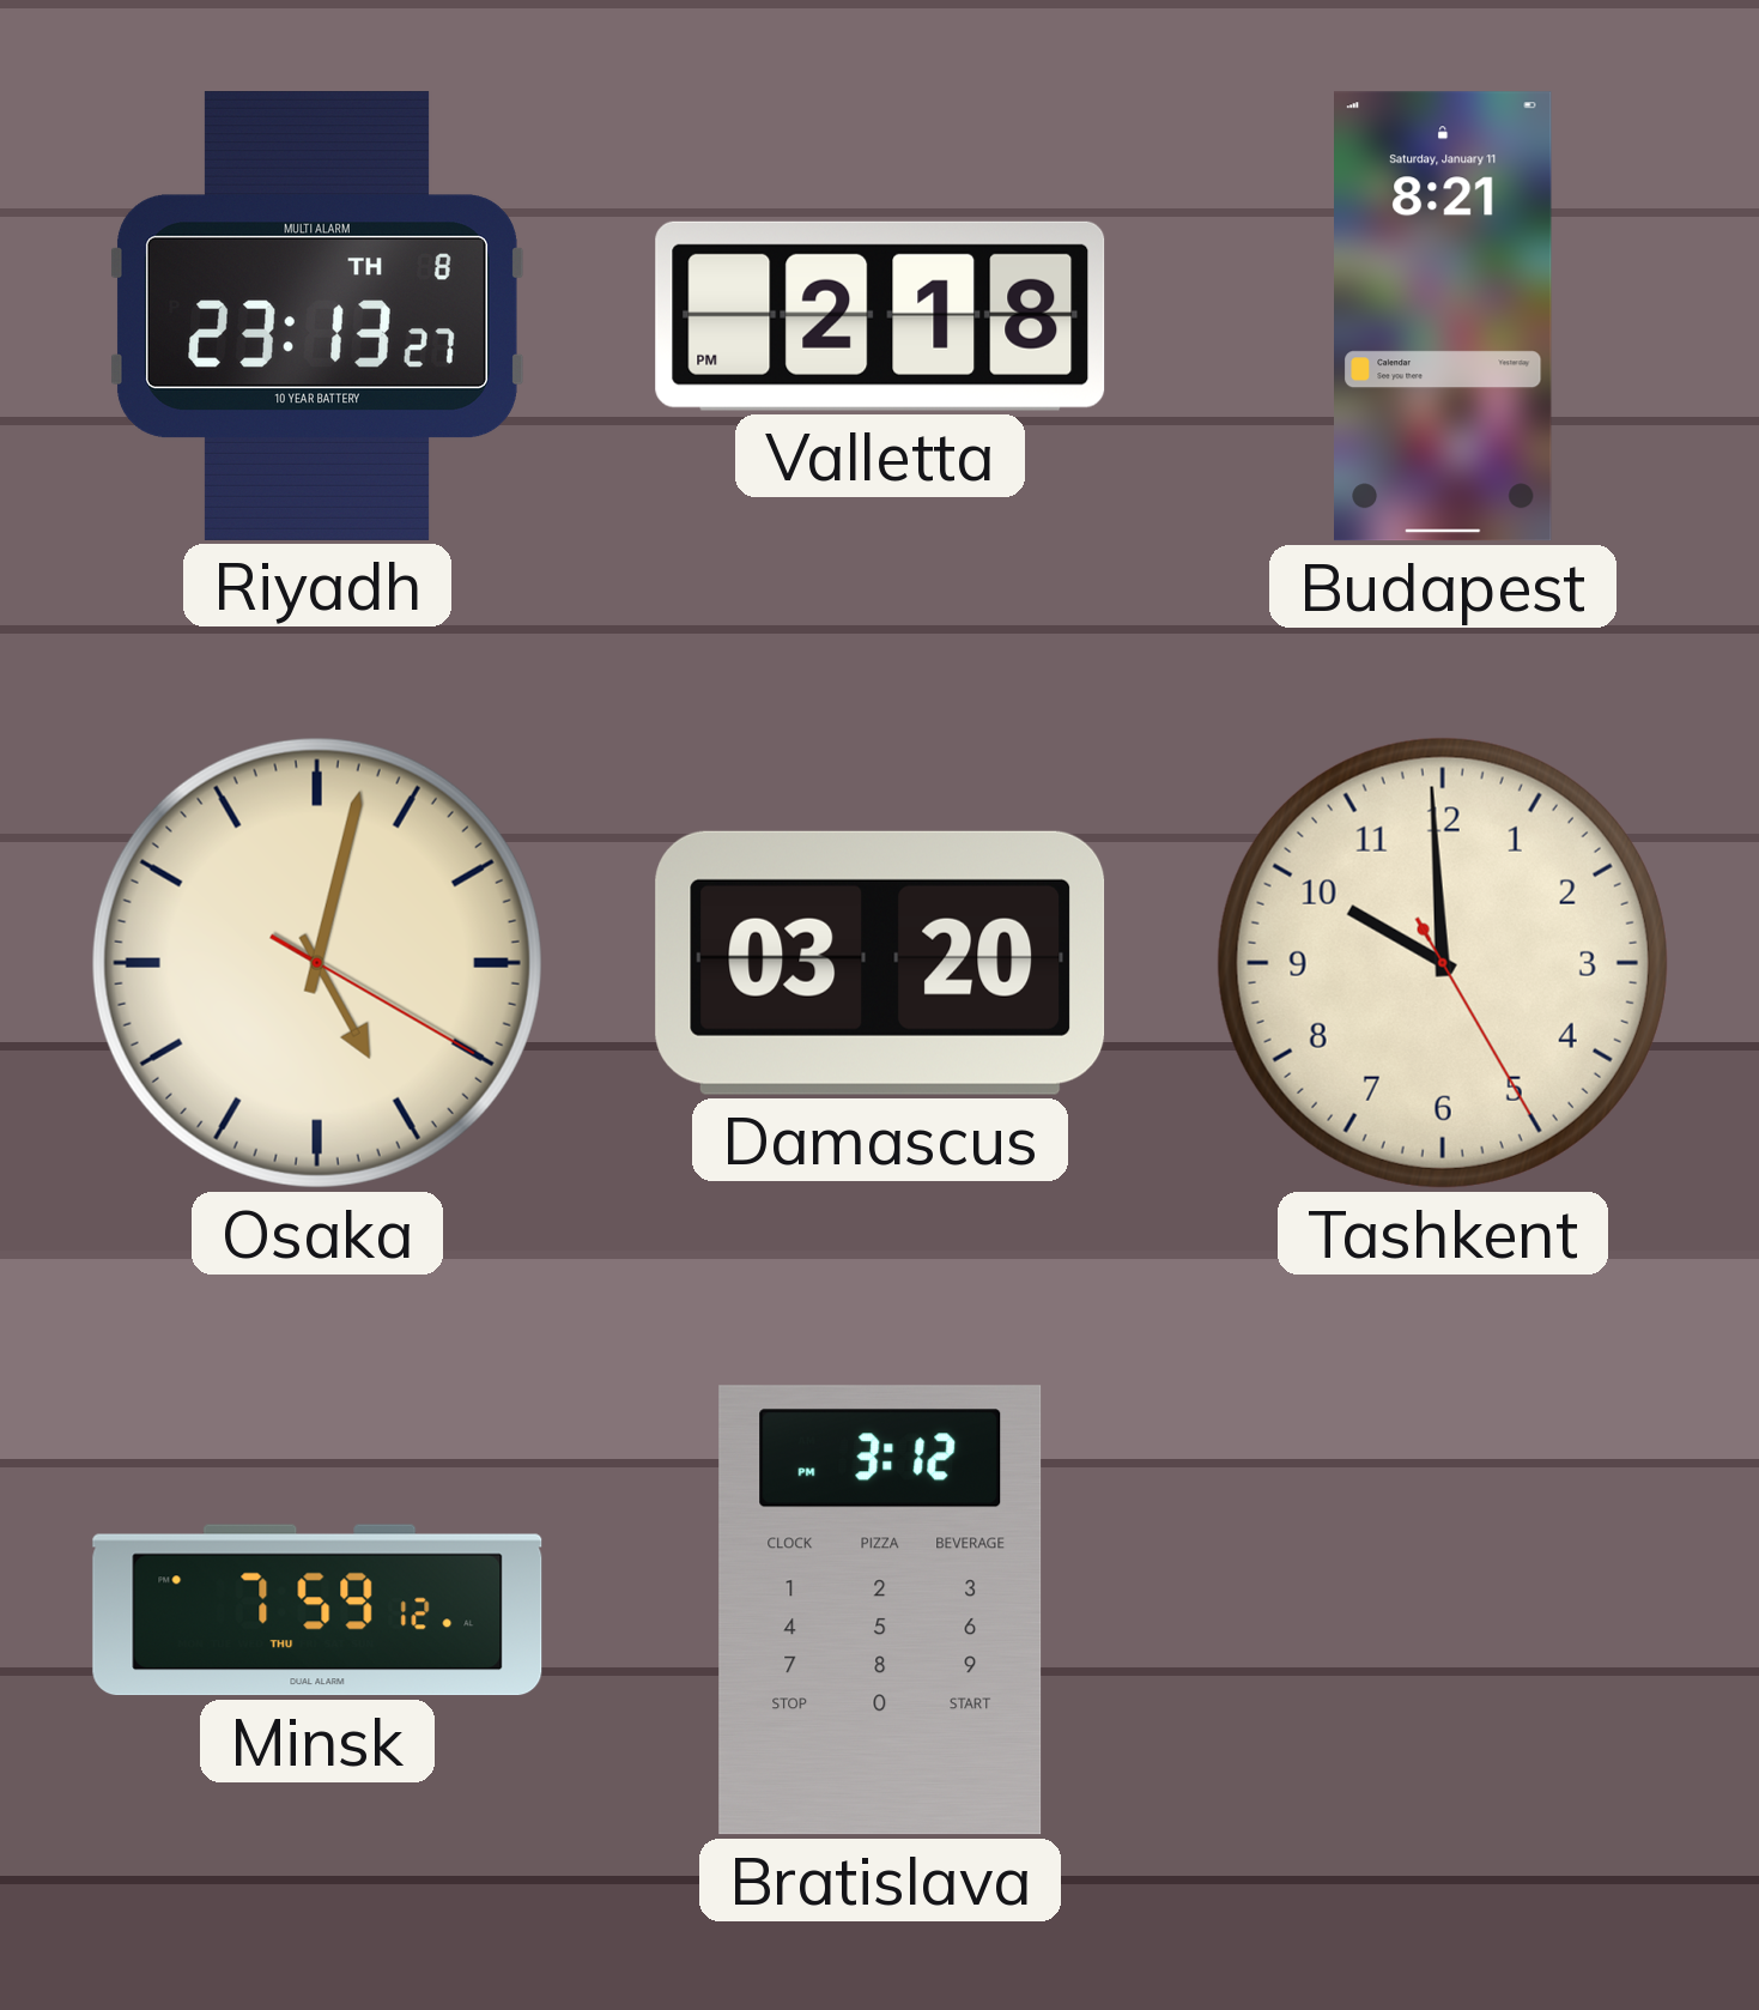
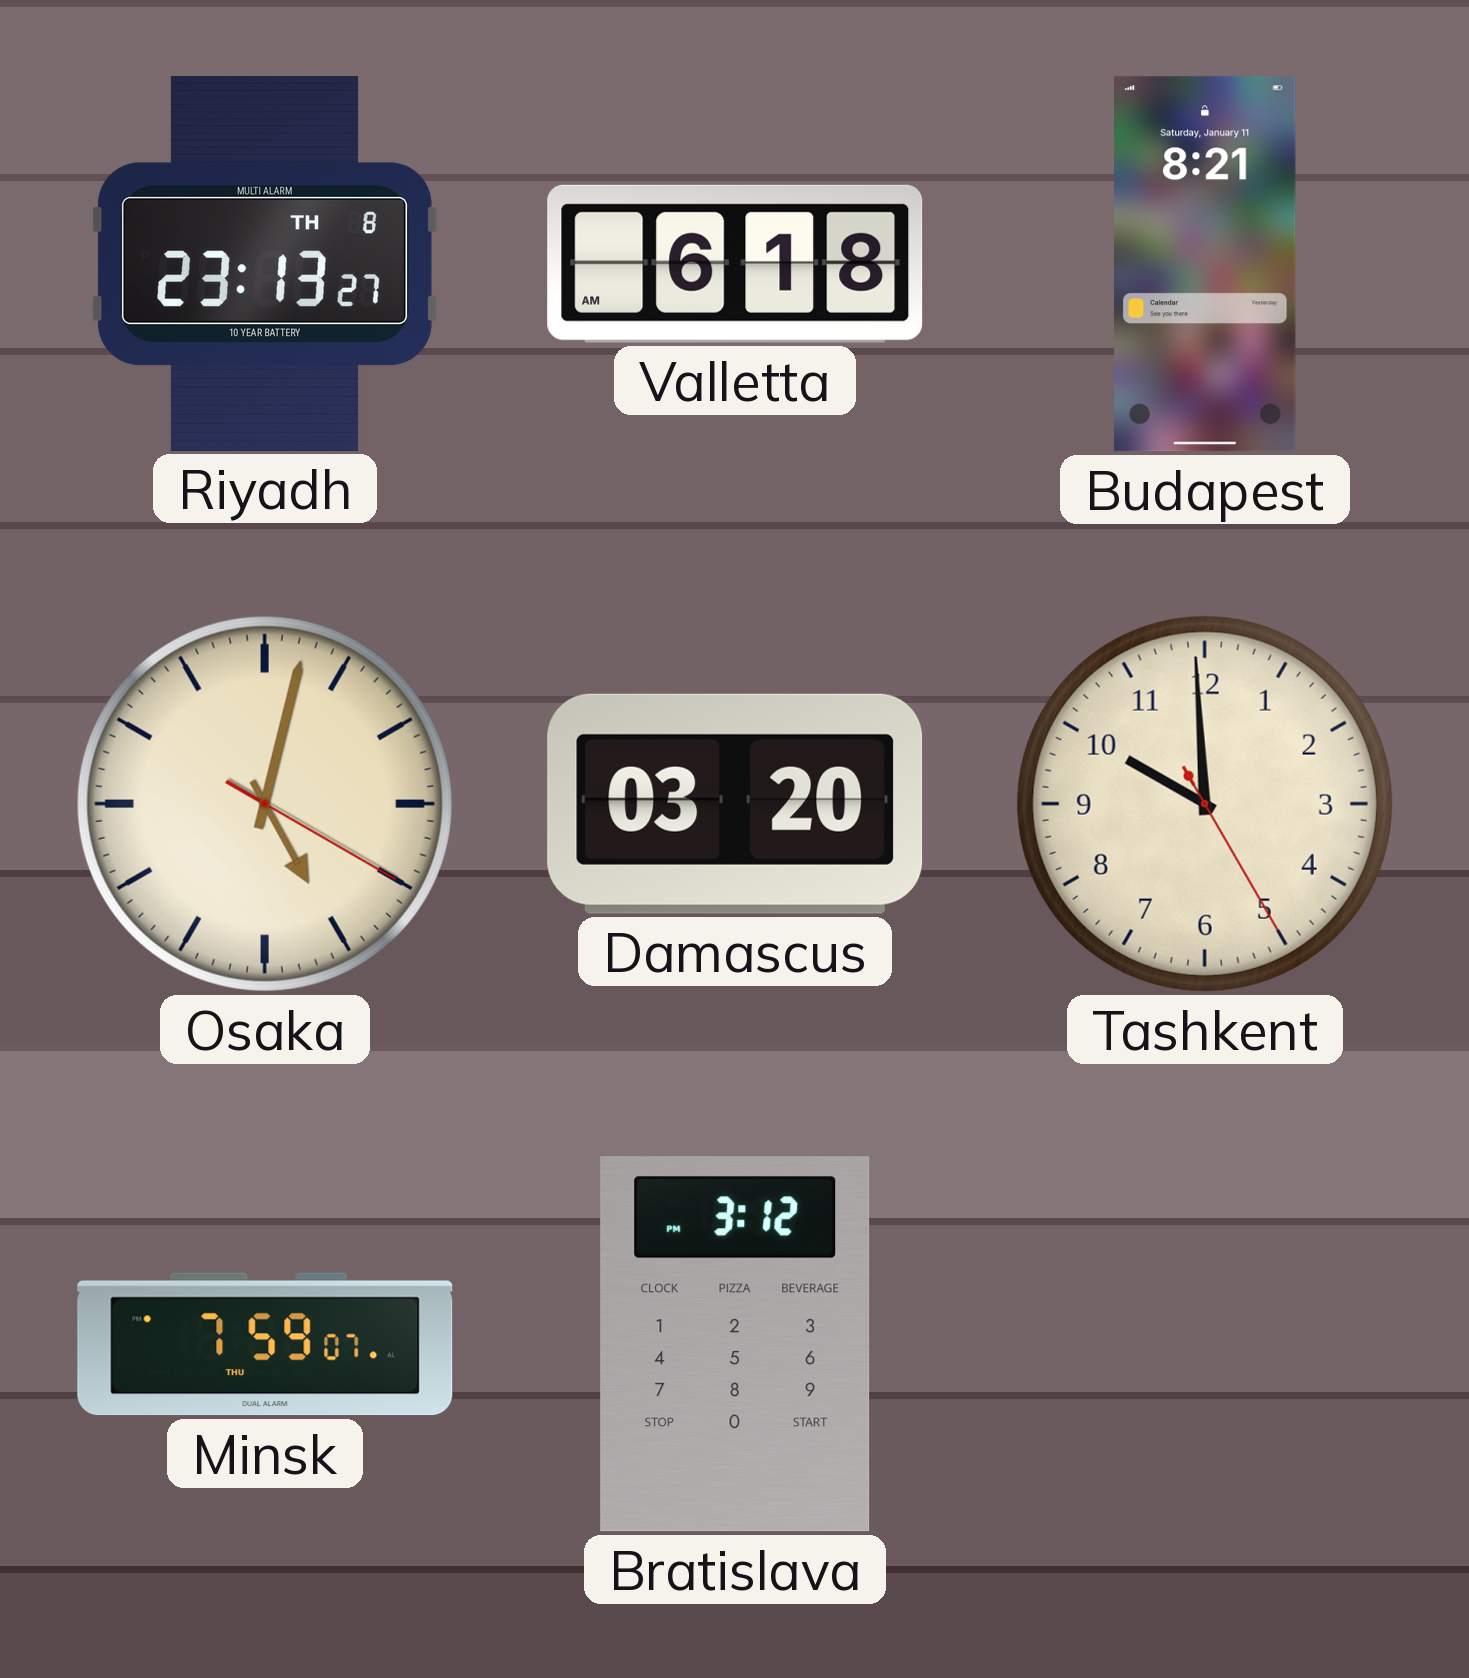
Valletta: 2:18 -> 6:18
Minsk: 7:59:12 -> 7:59:07
